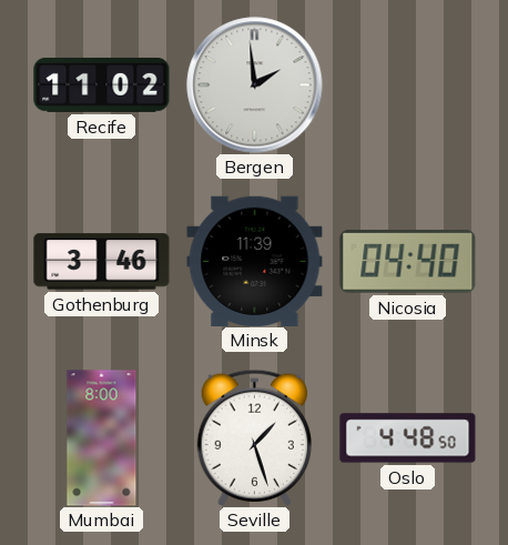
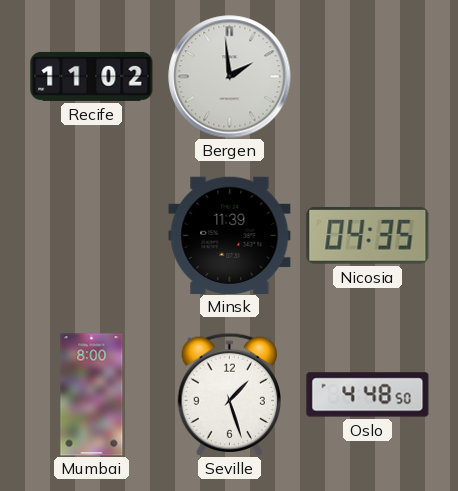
Gothenburg: 3:46 -> none
Nicosia: 04:40 -> 04:35
